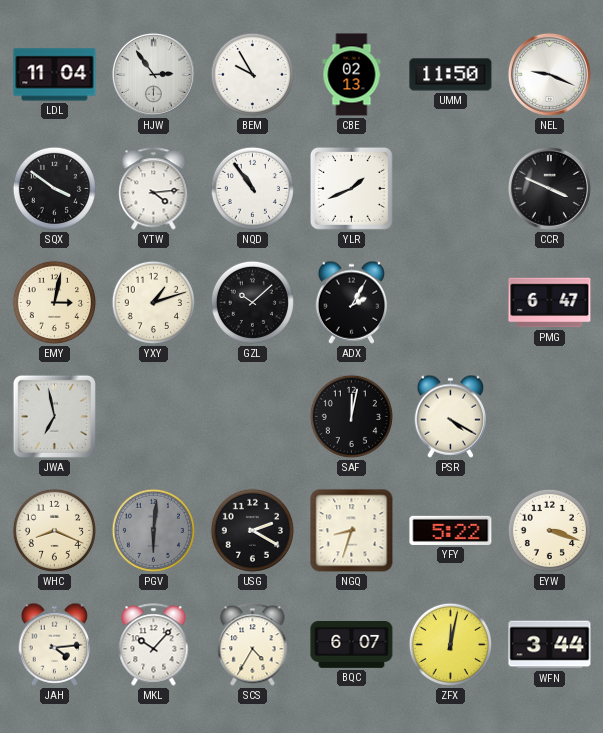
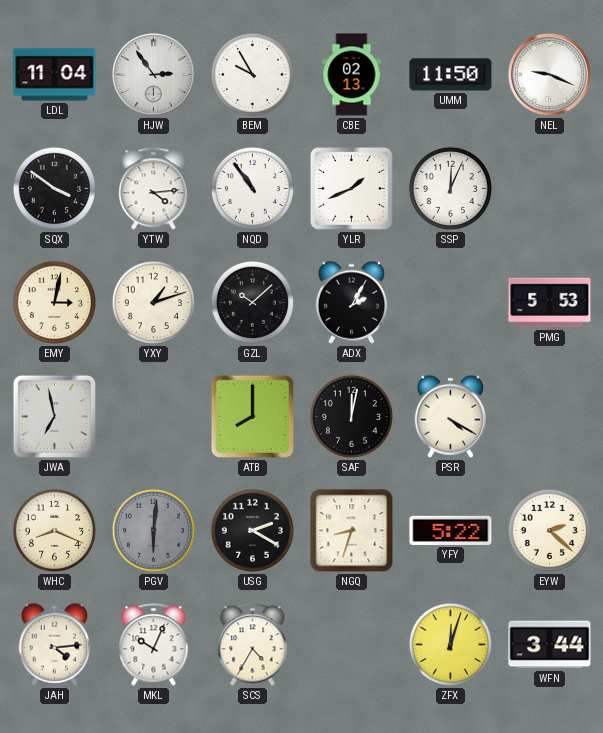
SSP: none -> 12:04
CCR: 3:49 -> none
PMG: 6:47 -> 5:53
ATB: none -> 8:00
EYW: 3:18 -> 2:22
MKL: 10:07 -> 10:04
BQC: 6:07 -> none
ZFX: 12:02 -> 12:03
